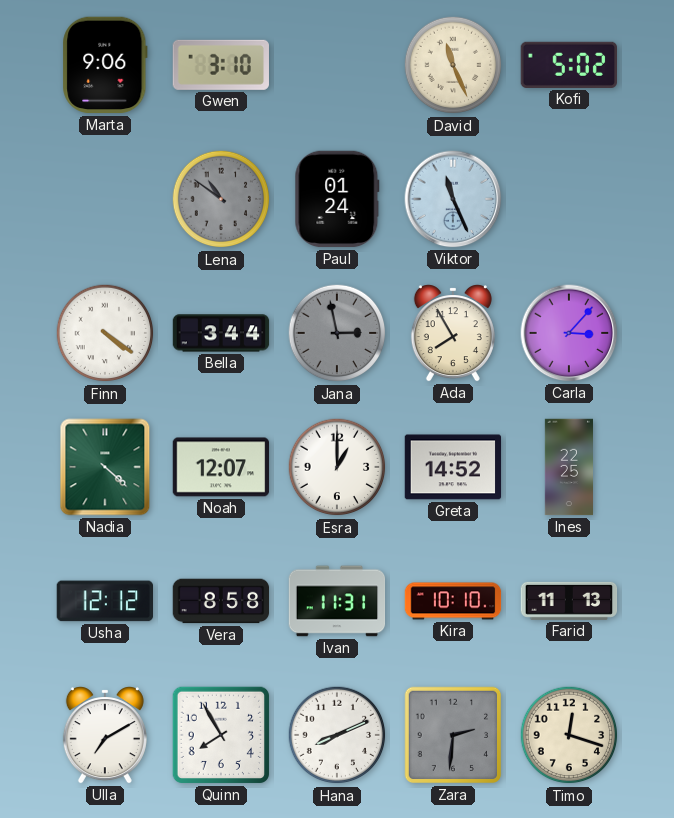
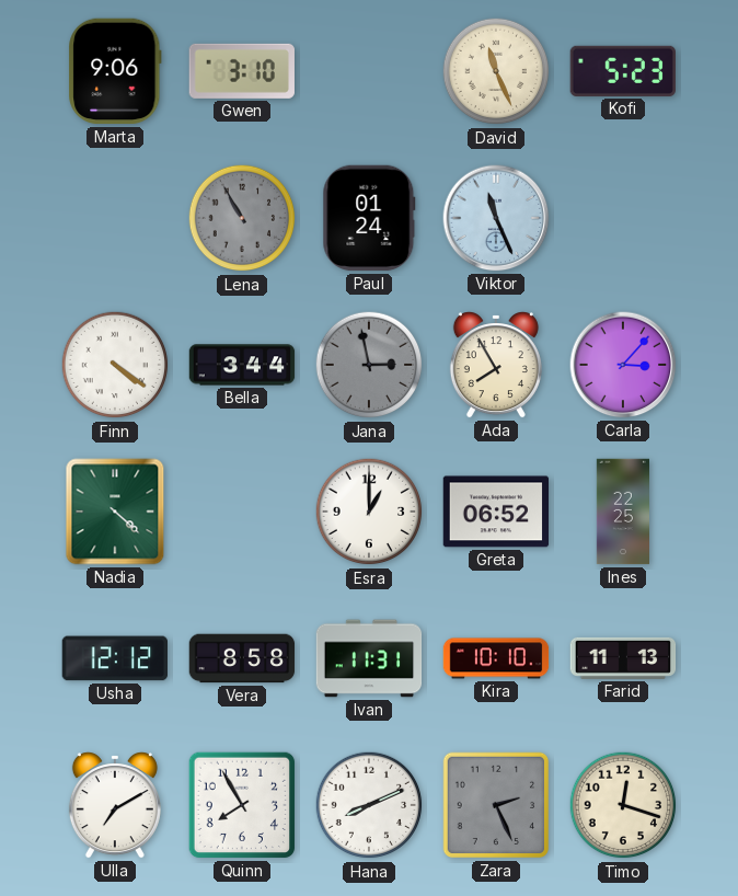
Kofi: 5:02 -> 5:23
Lena: 10:51 -> 10:55
Noah: 12:07 -> none
Greta: 14:52 -> 06:52
Zara: 2:31 -> 2:26
